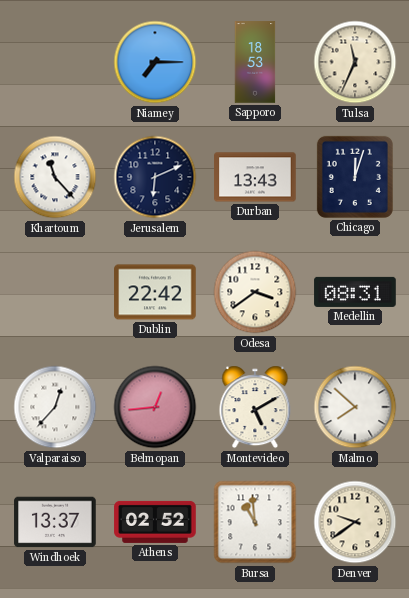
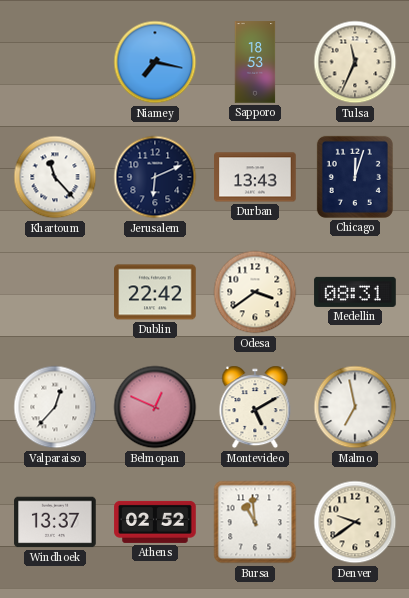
Niamey: 7:15 -> 7:17
Belmopan: 12:44 -> 12:49
Malmo: 7:52 -> 6:58
